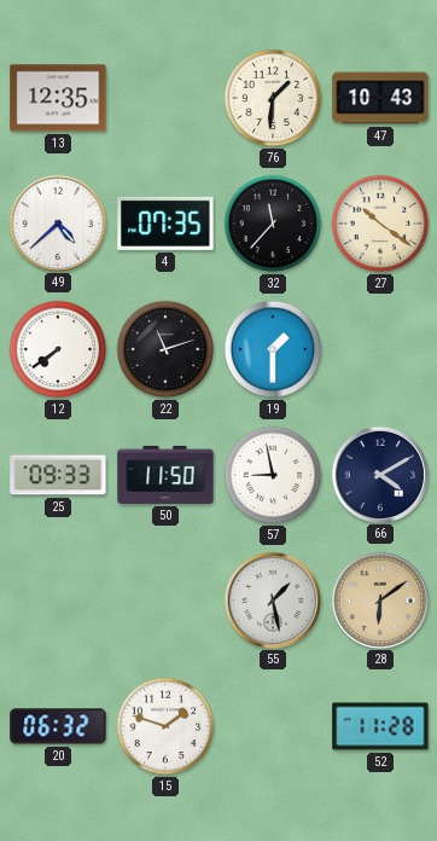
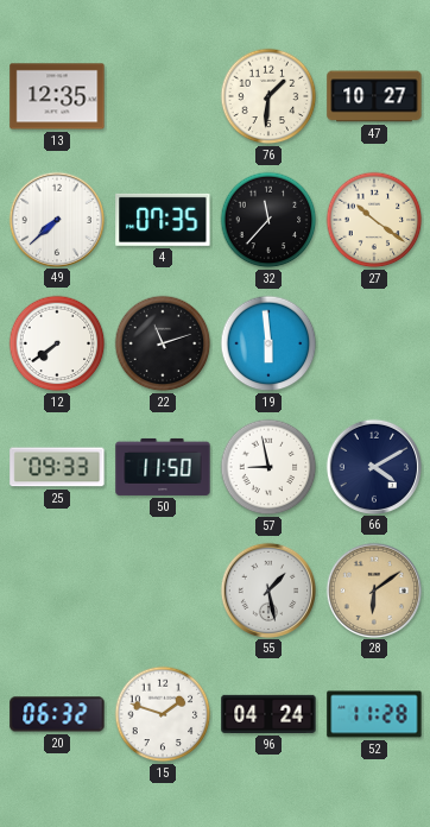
47: 10:43 -> 10:27
49: 4:38 -> 7:38
19: 1:30 -> 5:59
96: none -> 04:24
